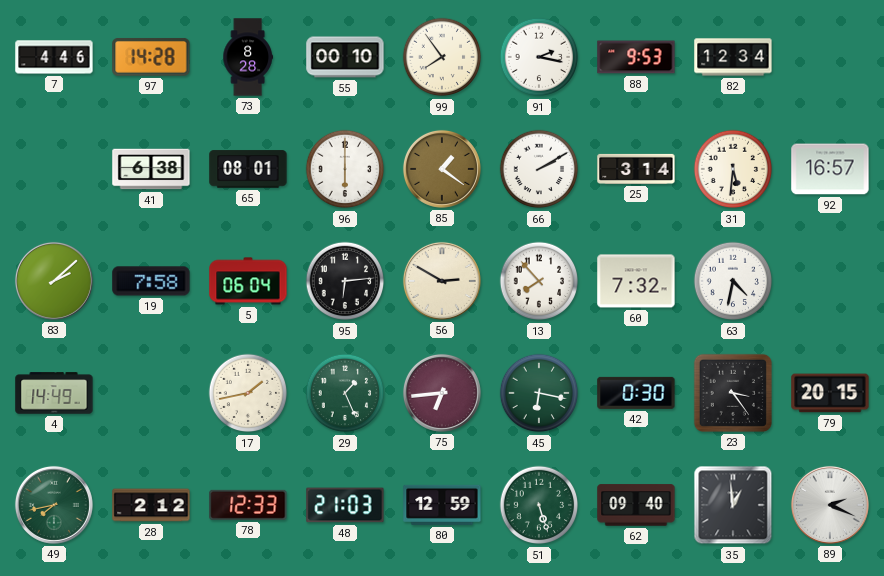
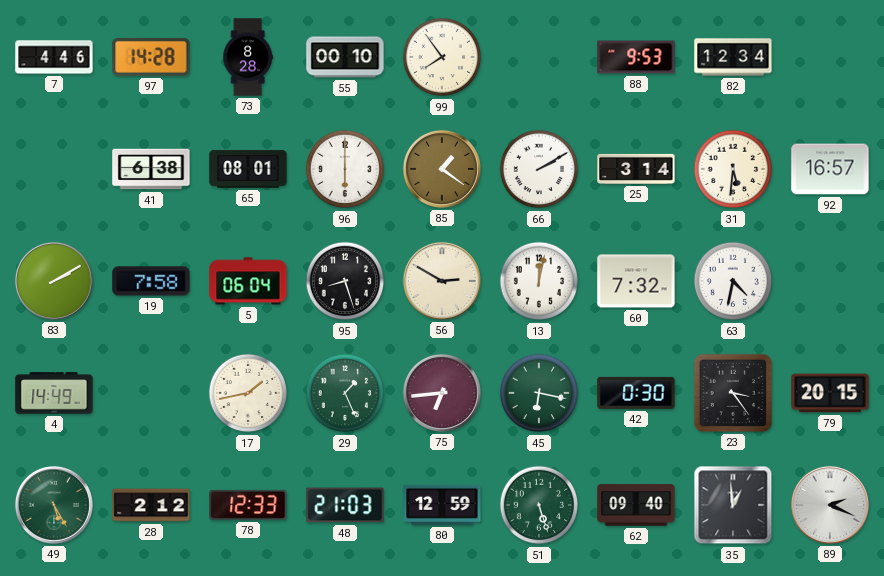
91: 2:17 -> none
83: 2:08 -> 2:10
95: 6:14 -> 8:27
13: 7:53 -> 12:02
49: 7:43 -> 5:25
